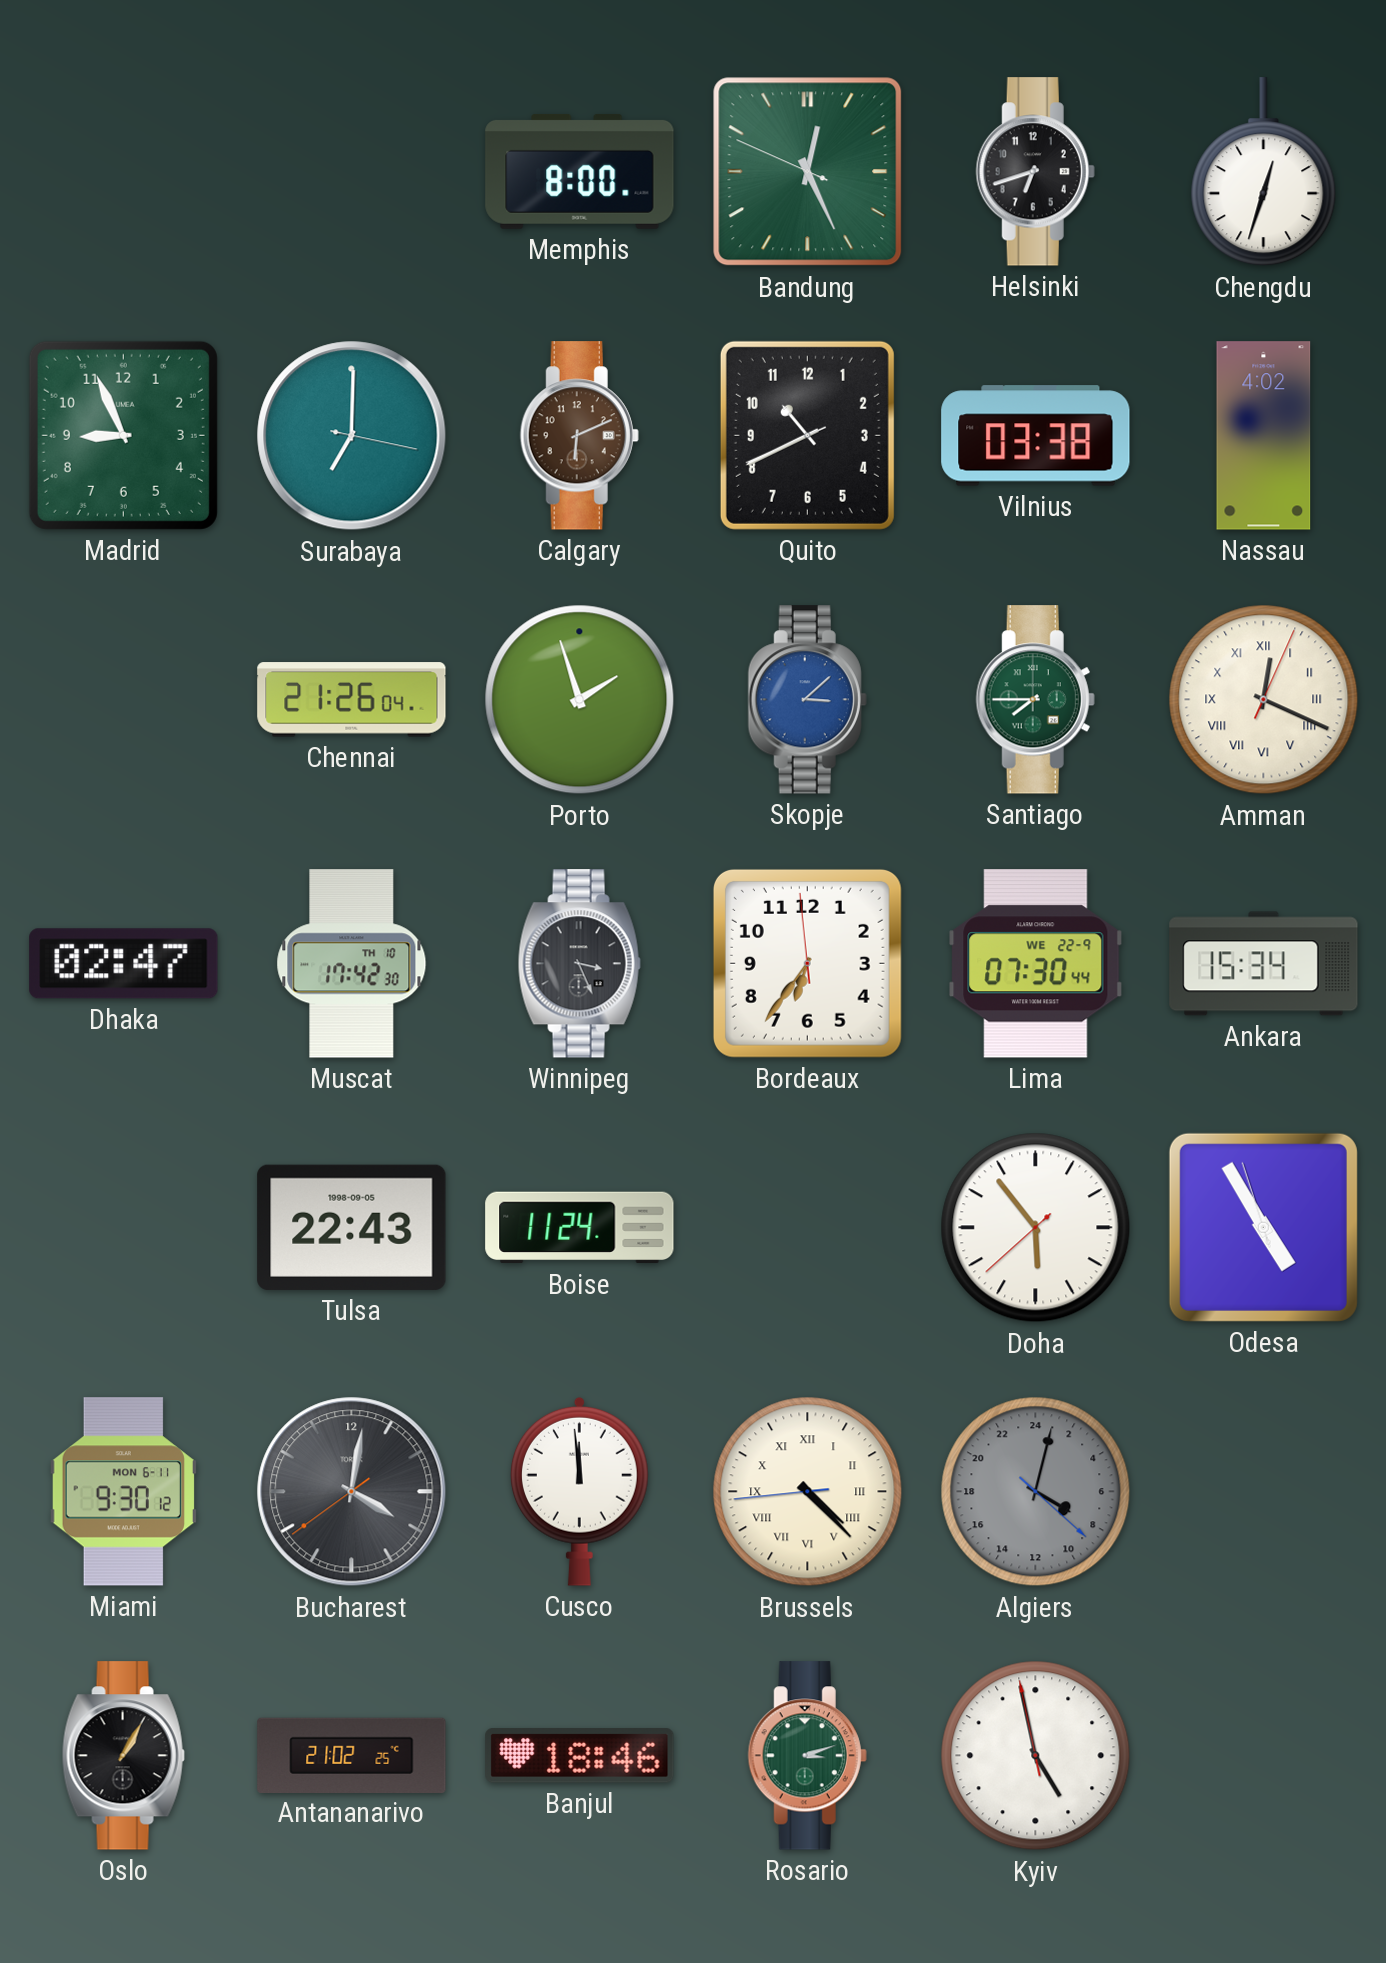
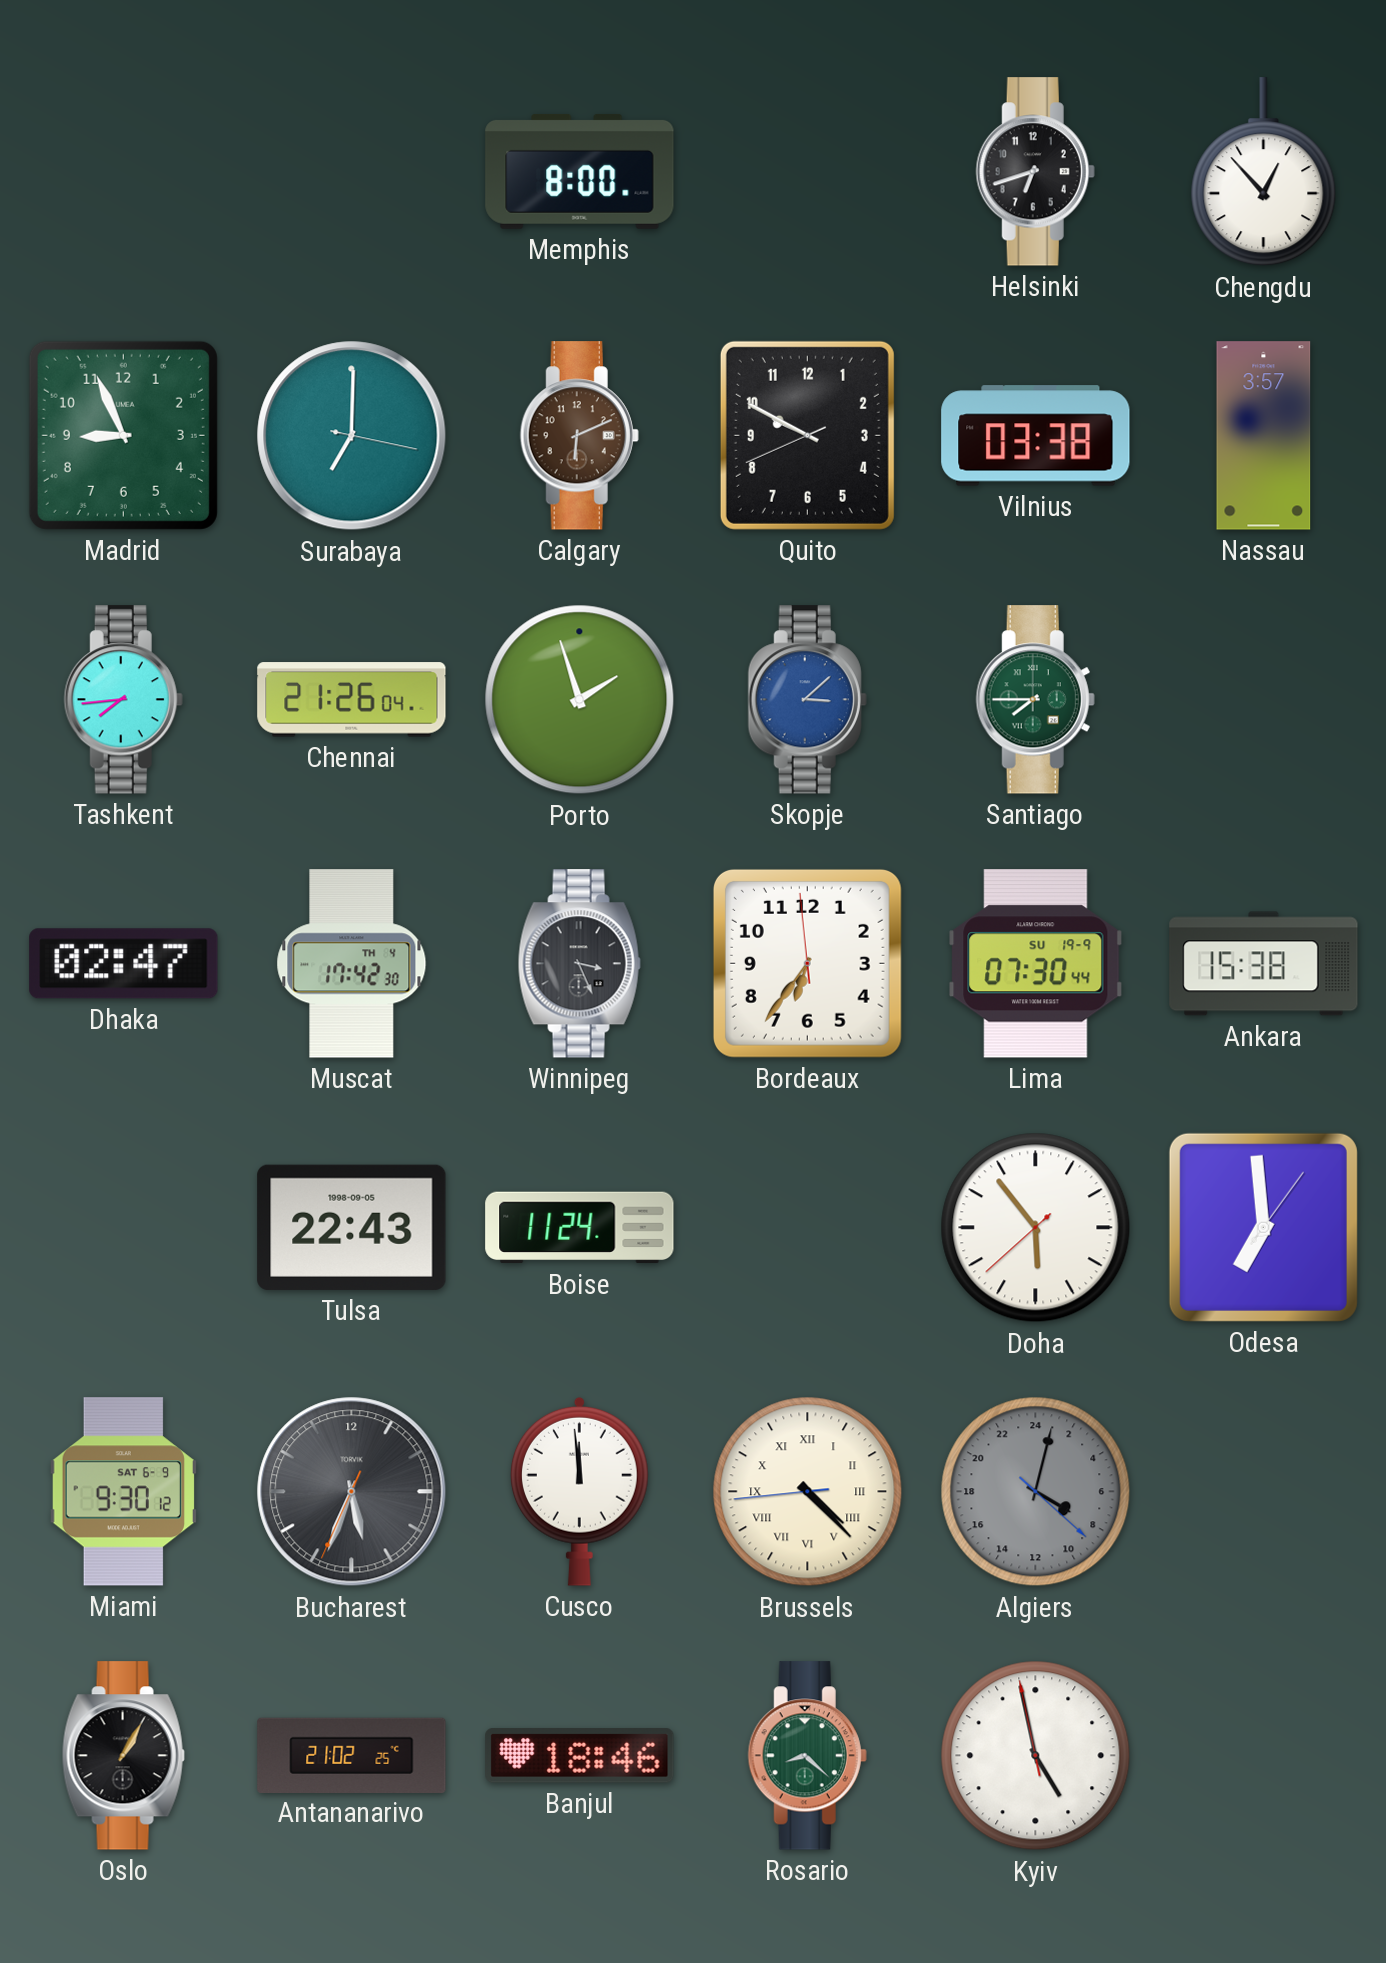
Bandung: 12:25 -> none
Chengdu: 12:33 -> 12:53
Quito: 10:40 -> 9:49
Nassau: 4:02 -> 3:57
Tashkent: none -> 7:44
Amman: 12:19 -> none
Muscat date: TH 10 -> TH 4
Lima date: WE 22-9 -> SU 19-9
Ankara: 15:34 -> 15:38
Odesa: 4:54 -> 6:59
Miami date: MON 6-11 -> SAT 6-9
Bucharest: 4:01 -> 5:33
Rosario: 3:12 -> 8:22
